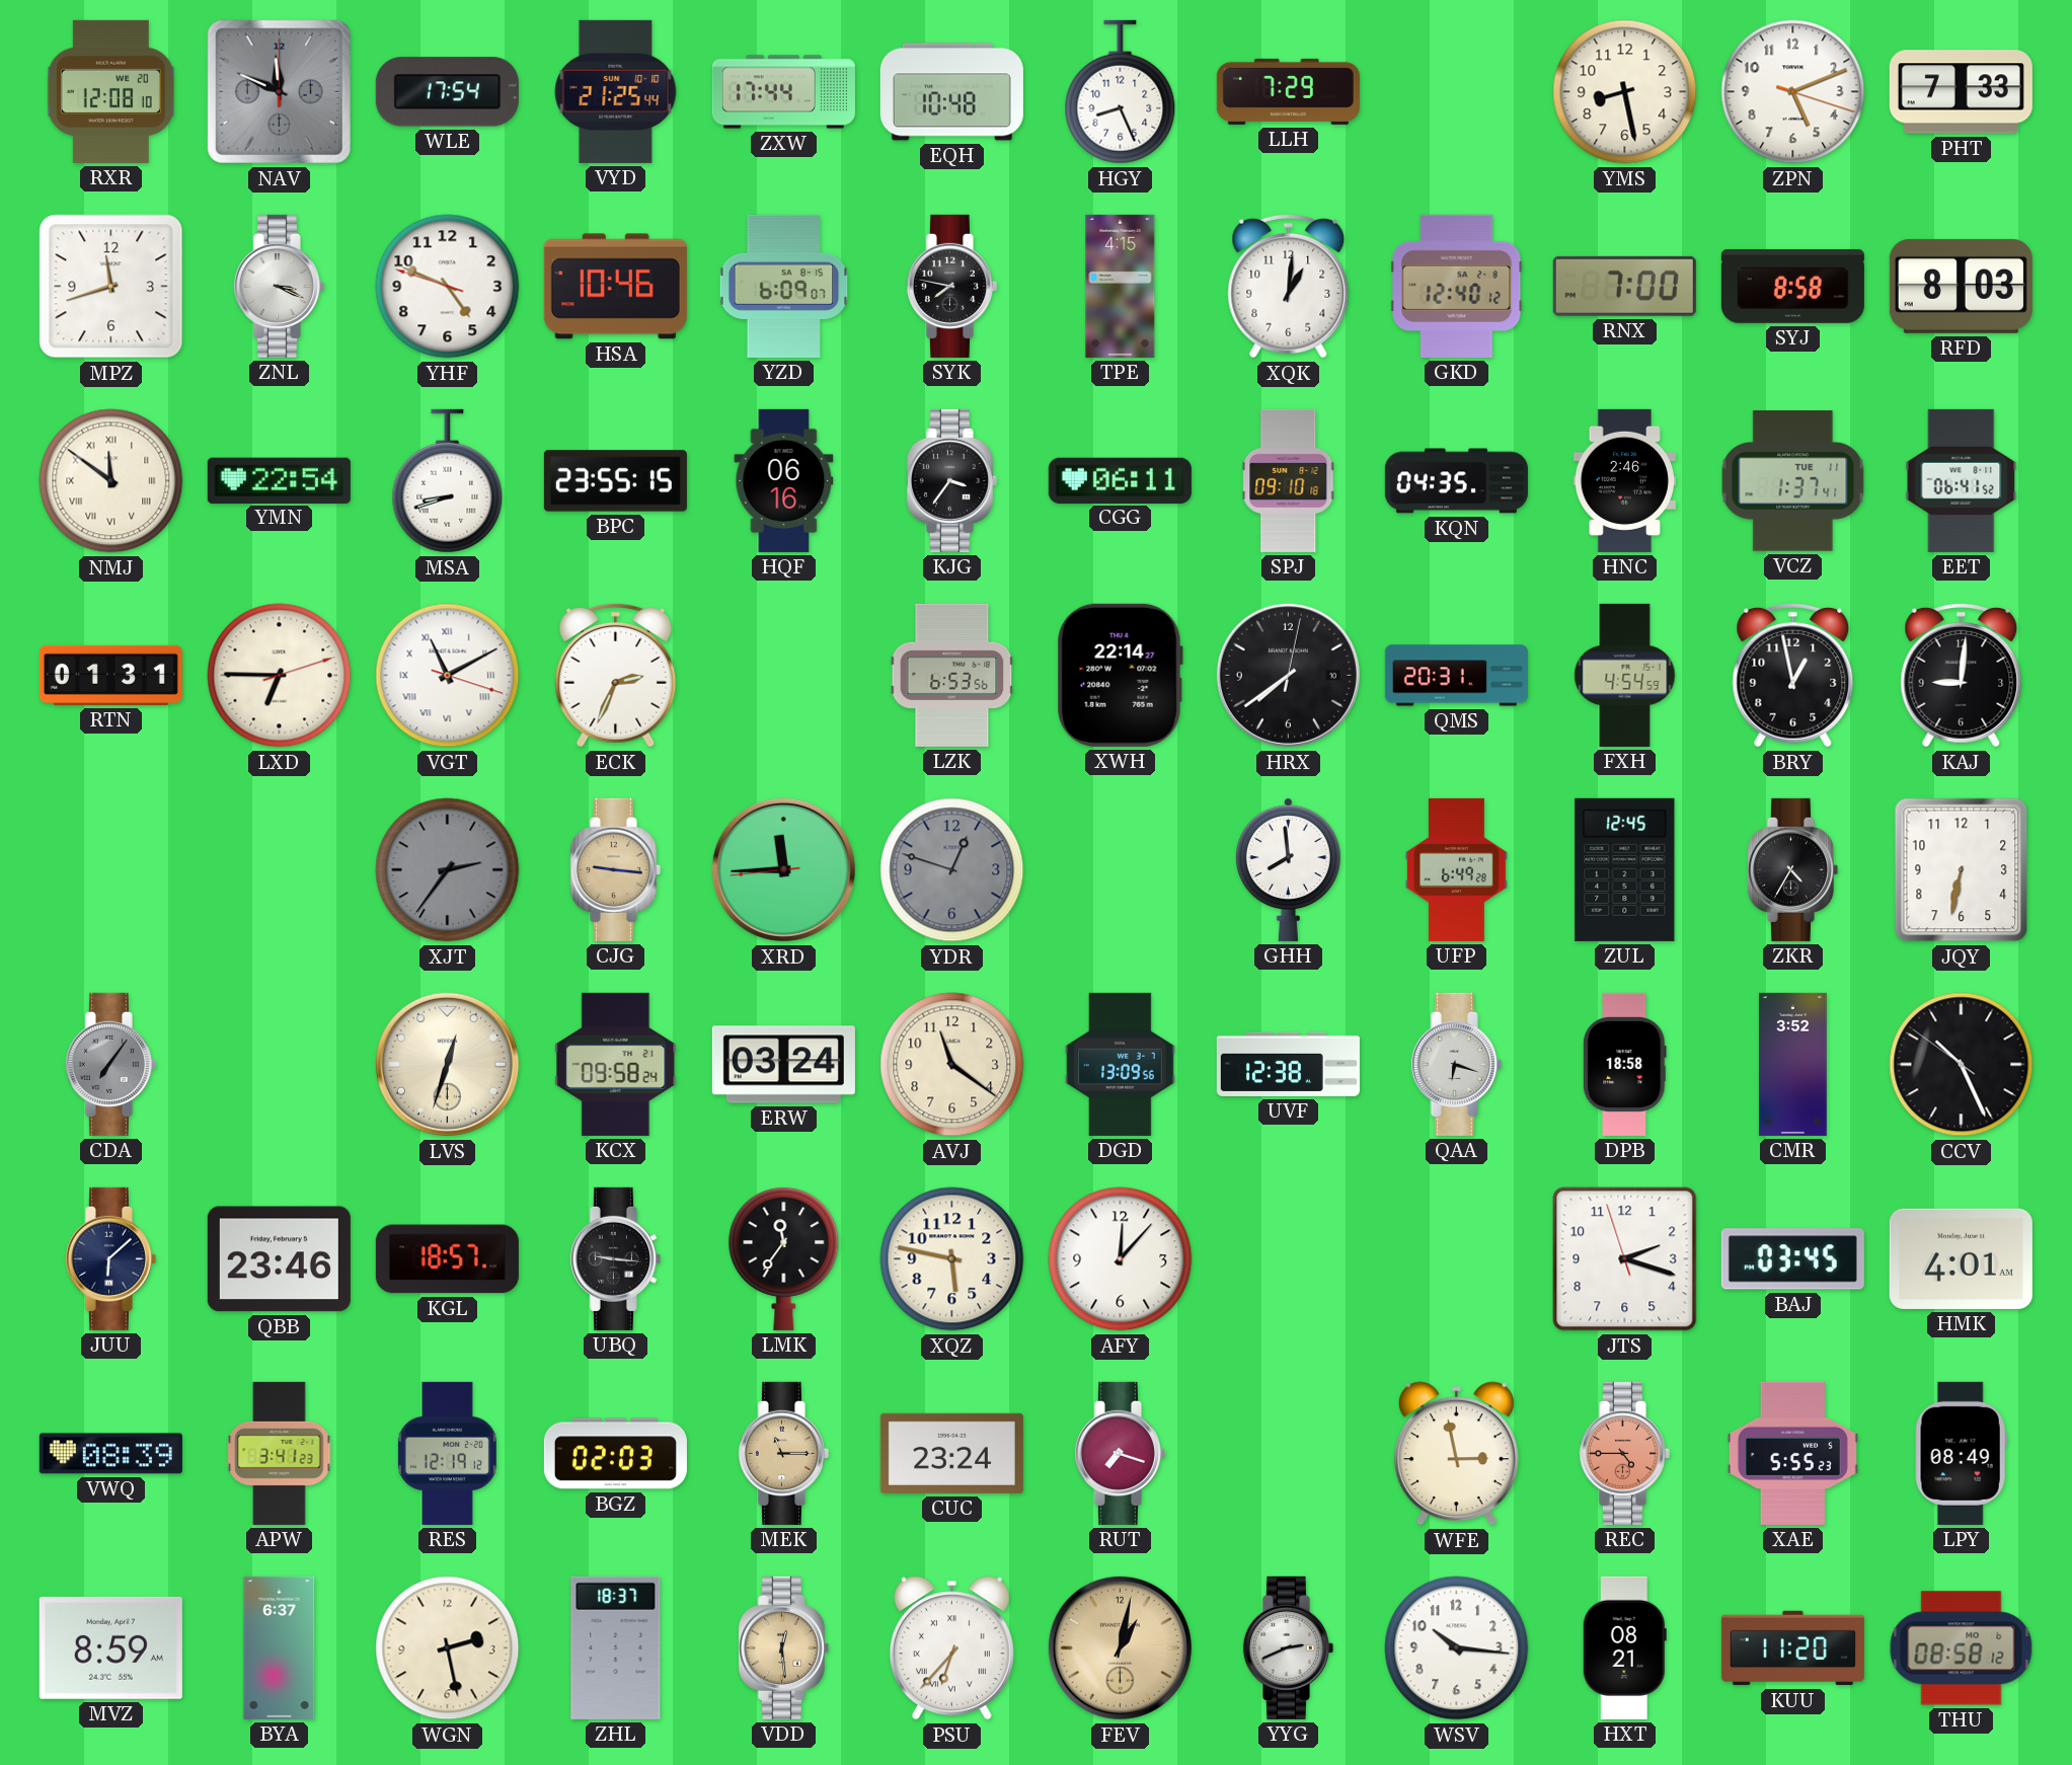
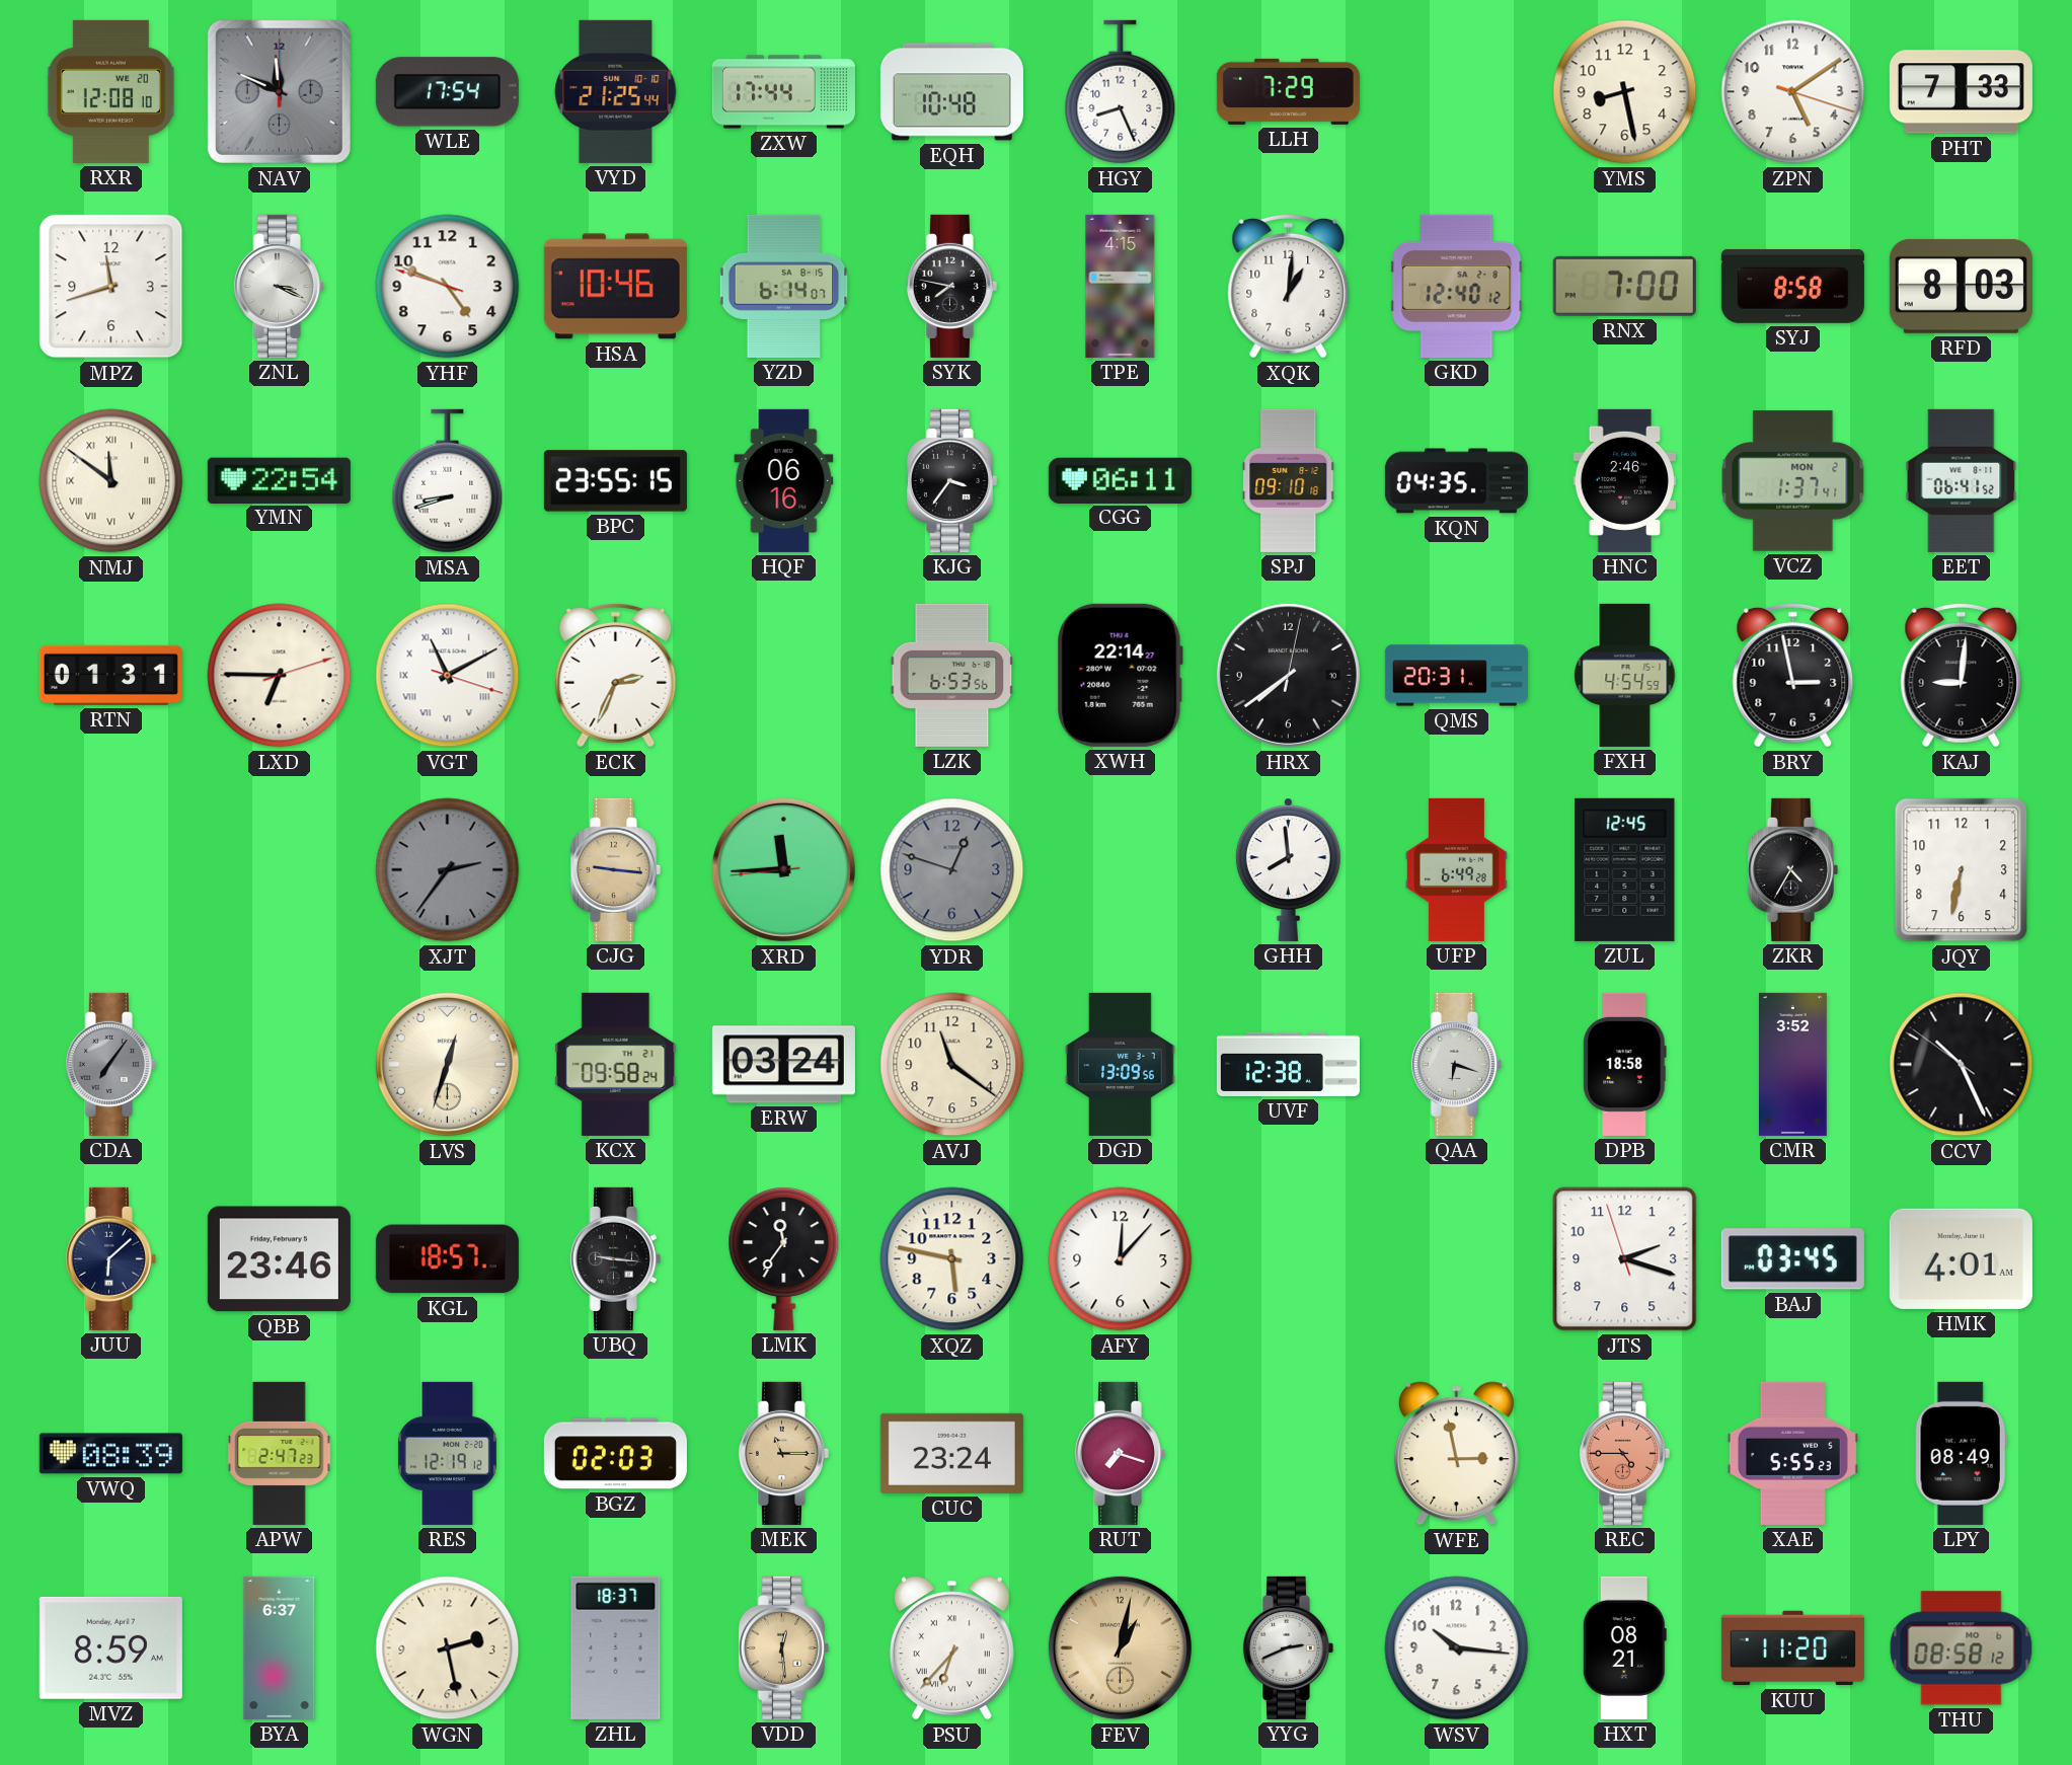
ZPN: 5:11 -> 5:09
YZD: 6:09 -> 6:14
VCZ date: TUE 11 -> MON 2
BRY: 12:58 -> 2:58
APW: 3:41 -> 2:47
